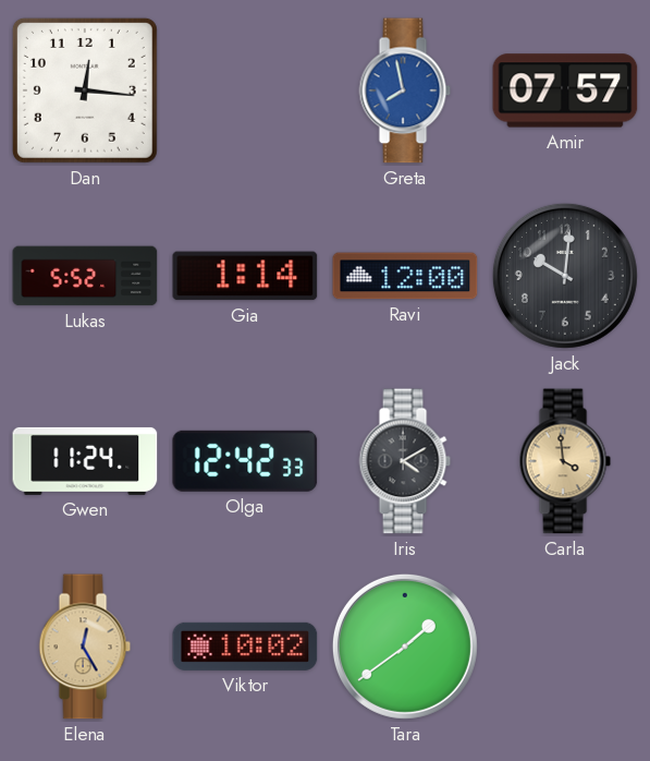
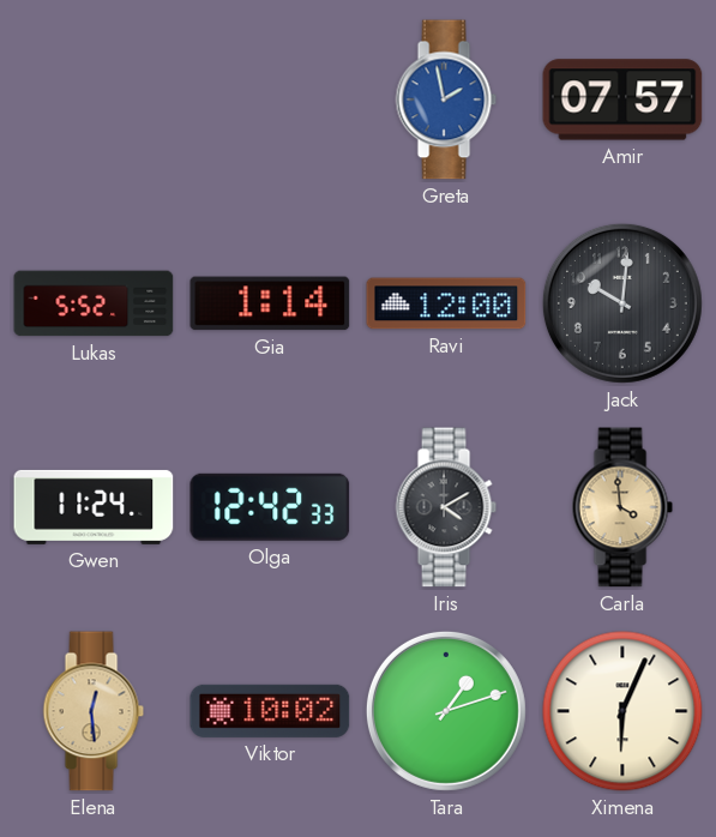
Dan: 12:16 -> none
Greta: 7:58 -> 1:58
Elena: 12:25 -> 12:29
Tara: 1:39 -> 1:12
Ximena: none -> 6:04
